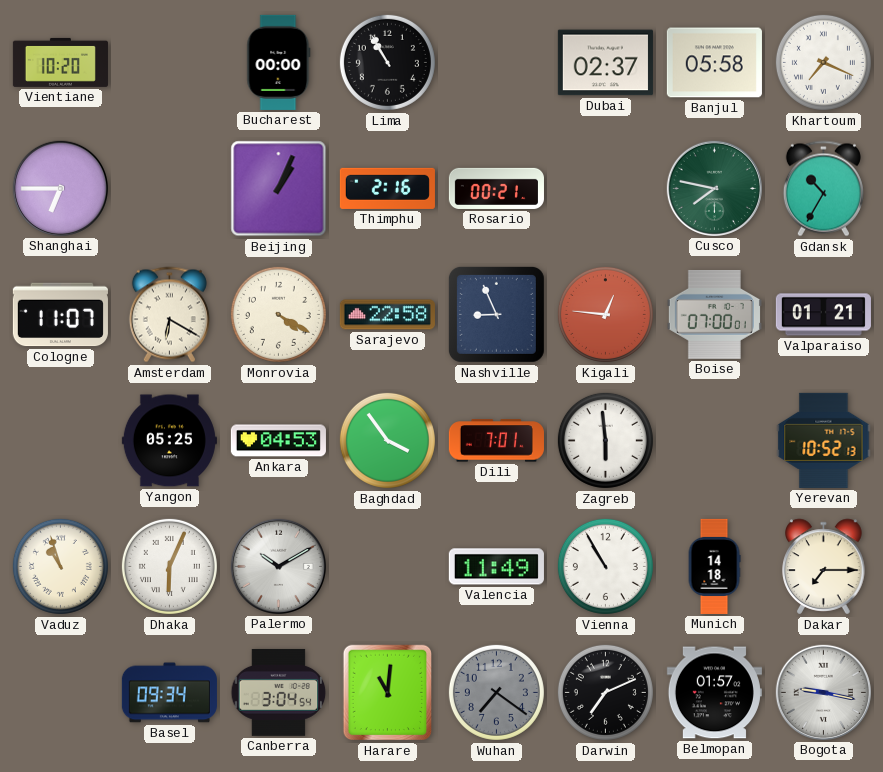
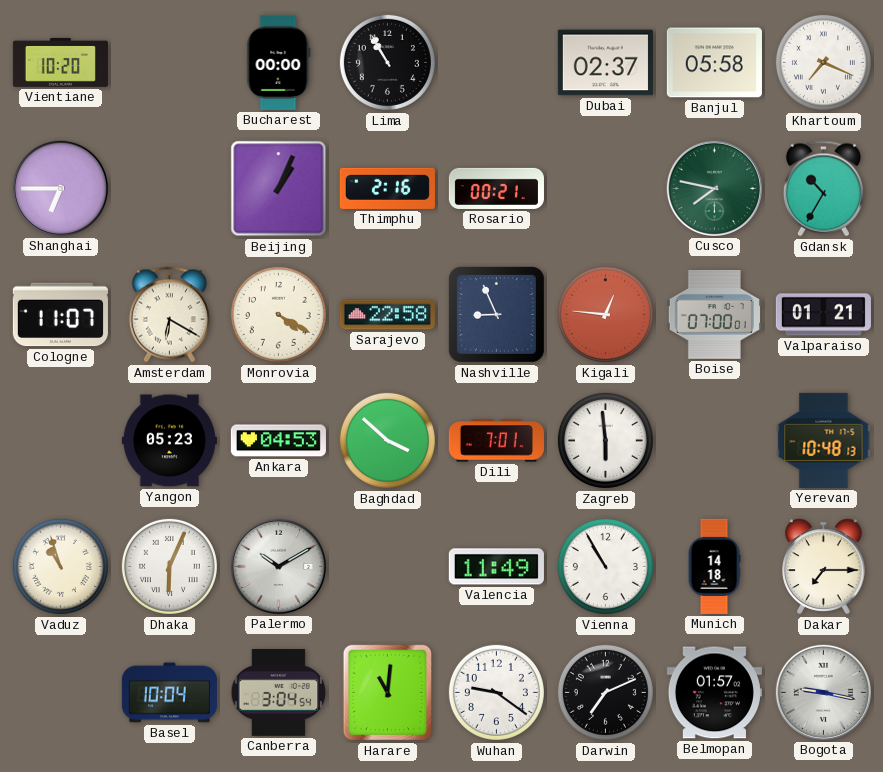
Yangon: 05:25 -> 05:23
Baghdad: 3:54 -> 3:52
Yerevan: 10:52 -> 10:48
Basel: 09:34 -> 10:04
Wuhan: 7:21 -> 9:21
Wuhan dial: grey -> white
